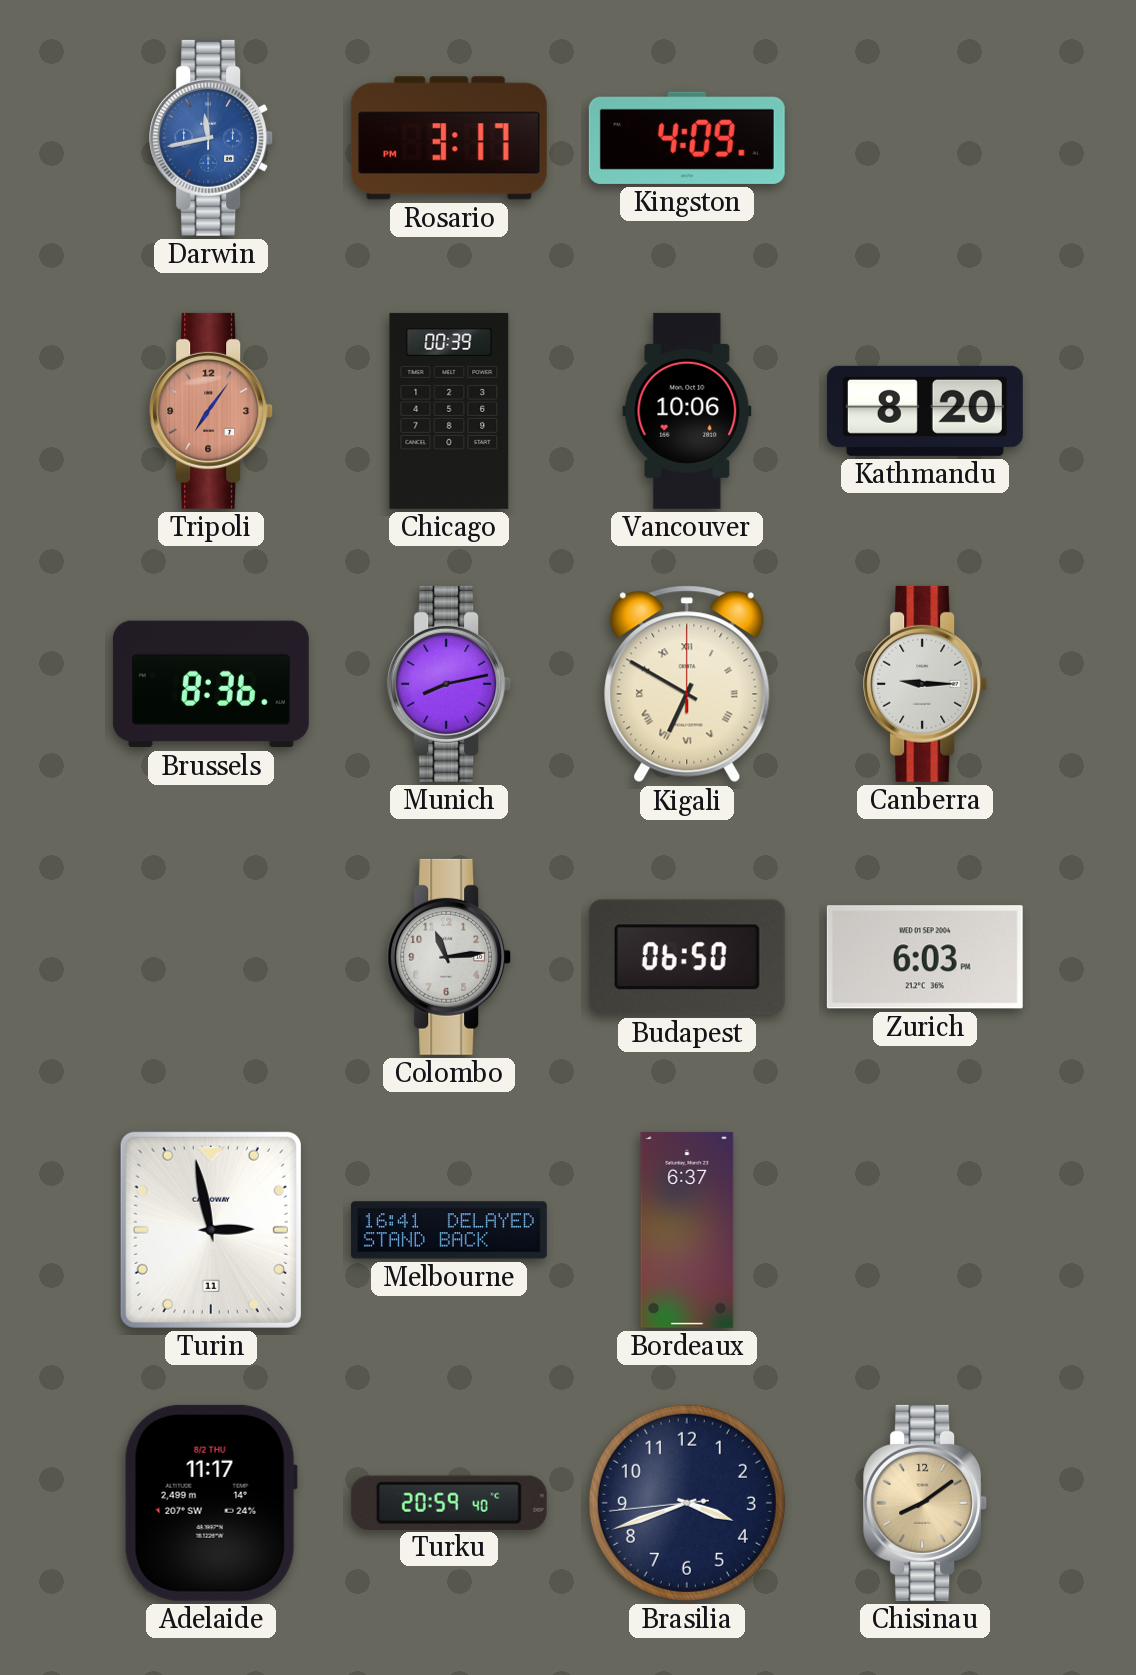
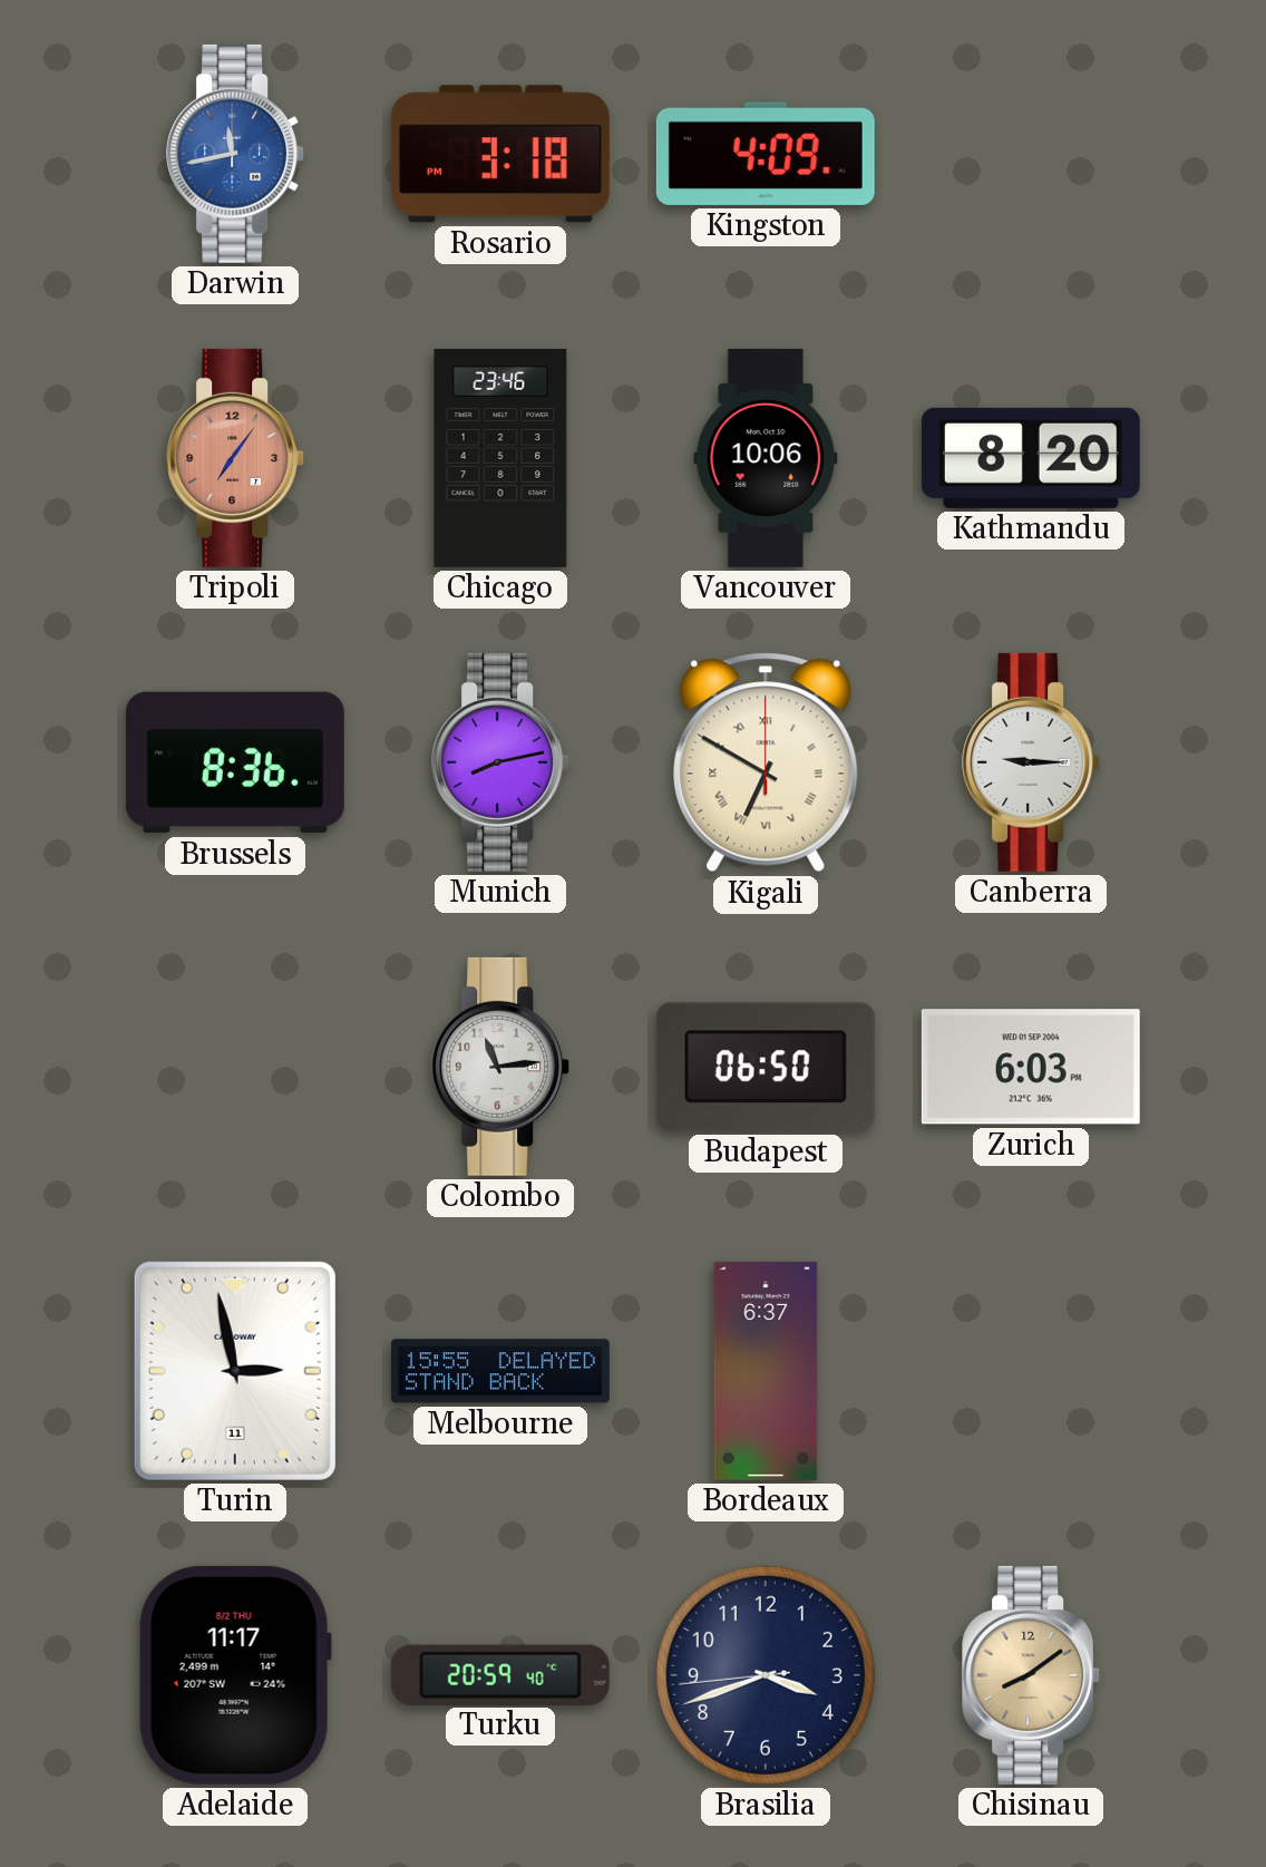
Rosario: 3:17 -> 3:18
Chicago: 00:39 -> 23:46
Melbourne: 16:41 -> 15:55
